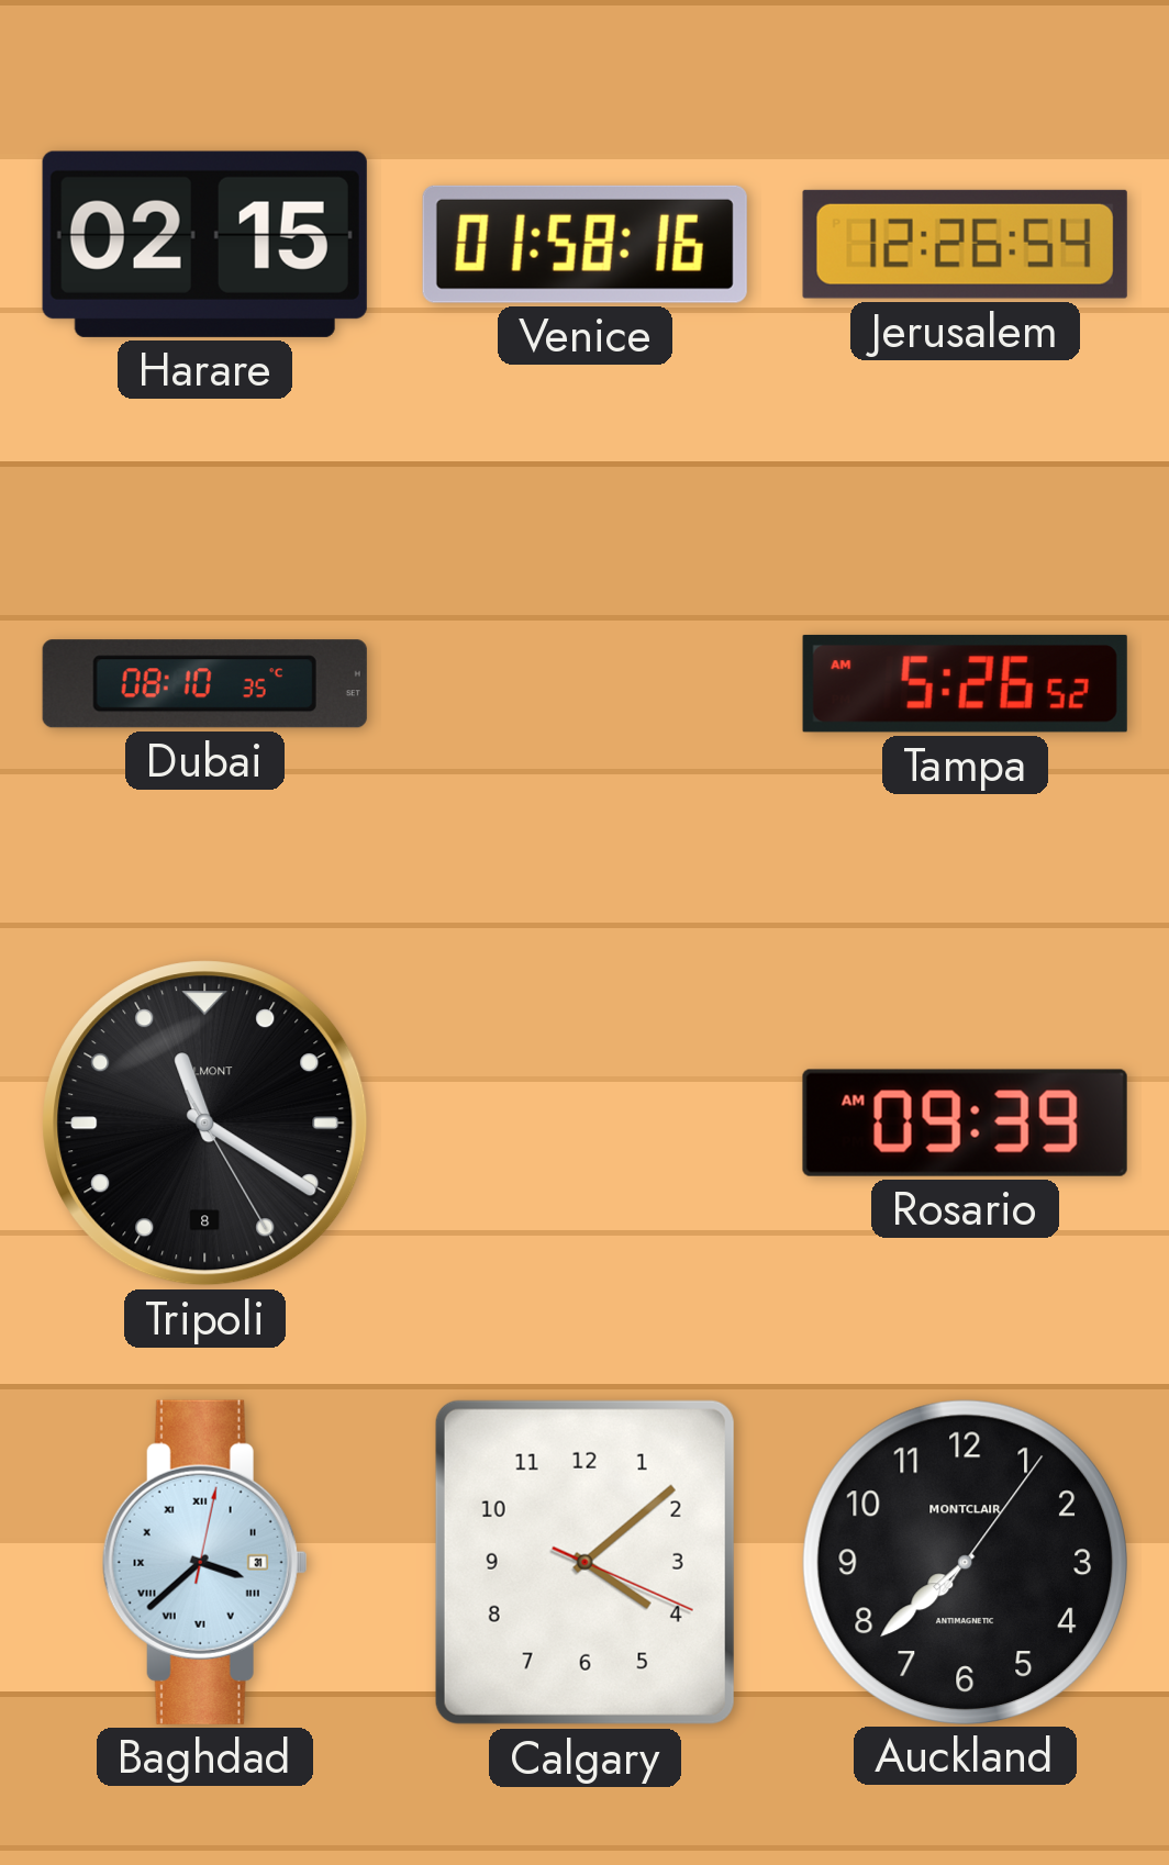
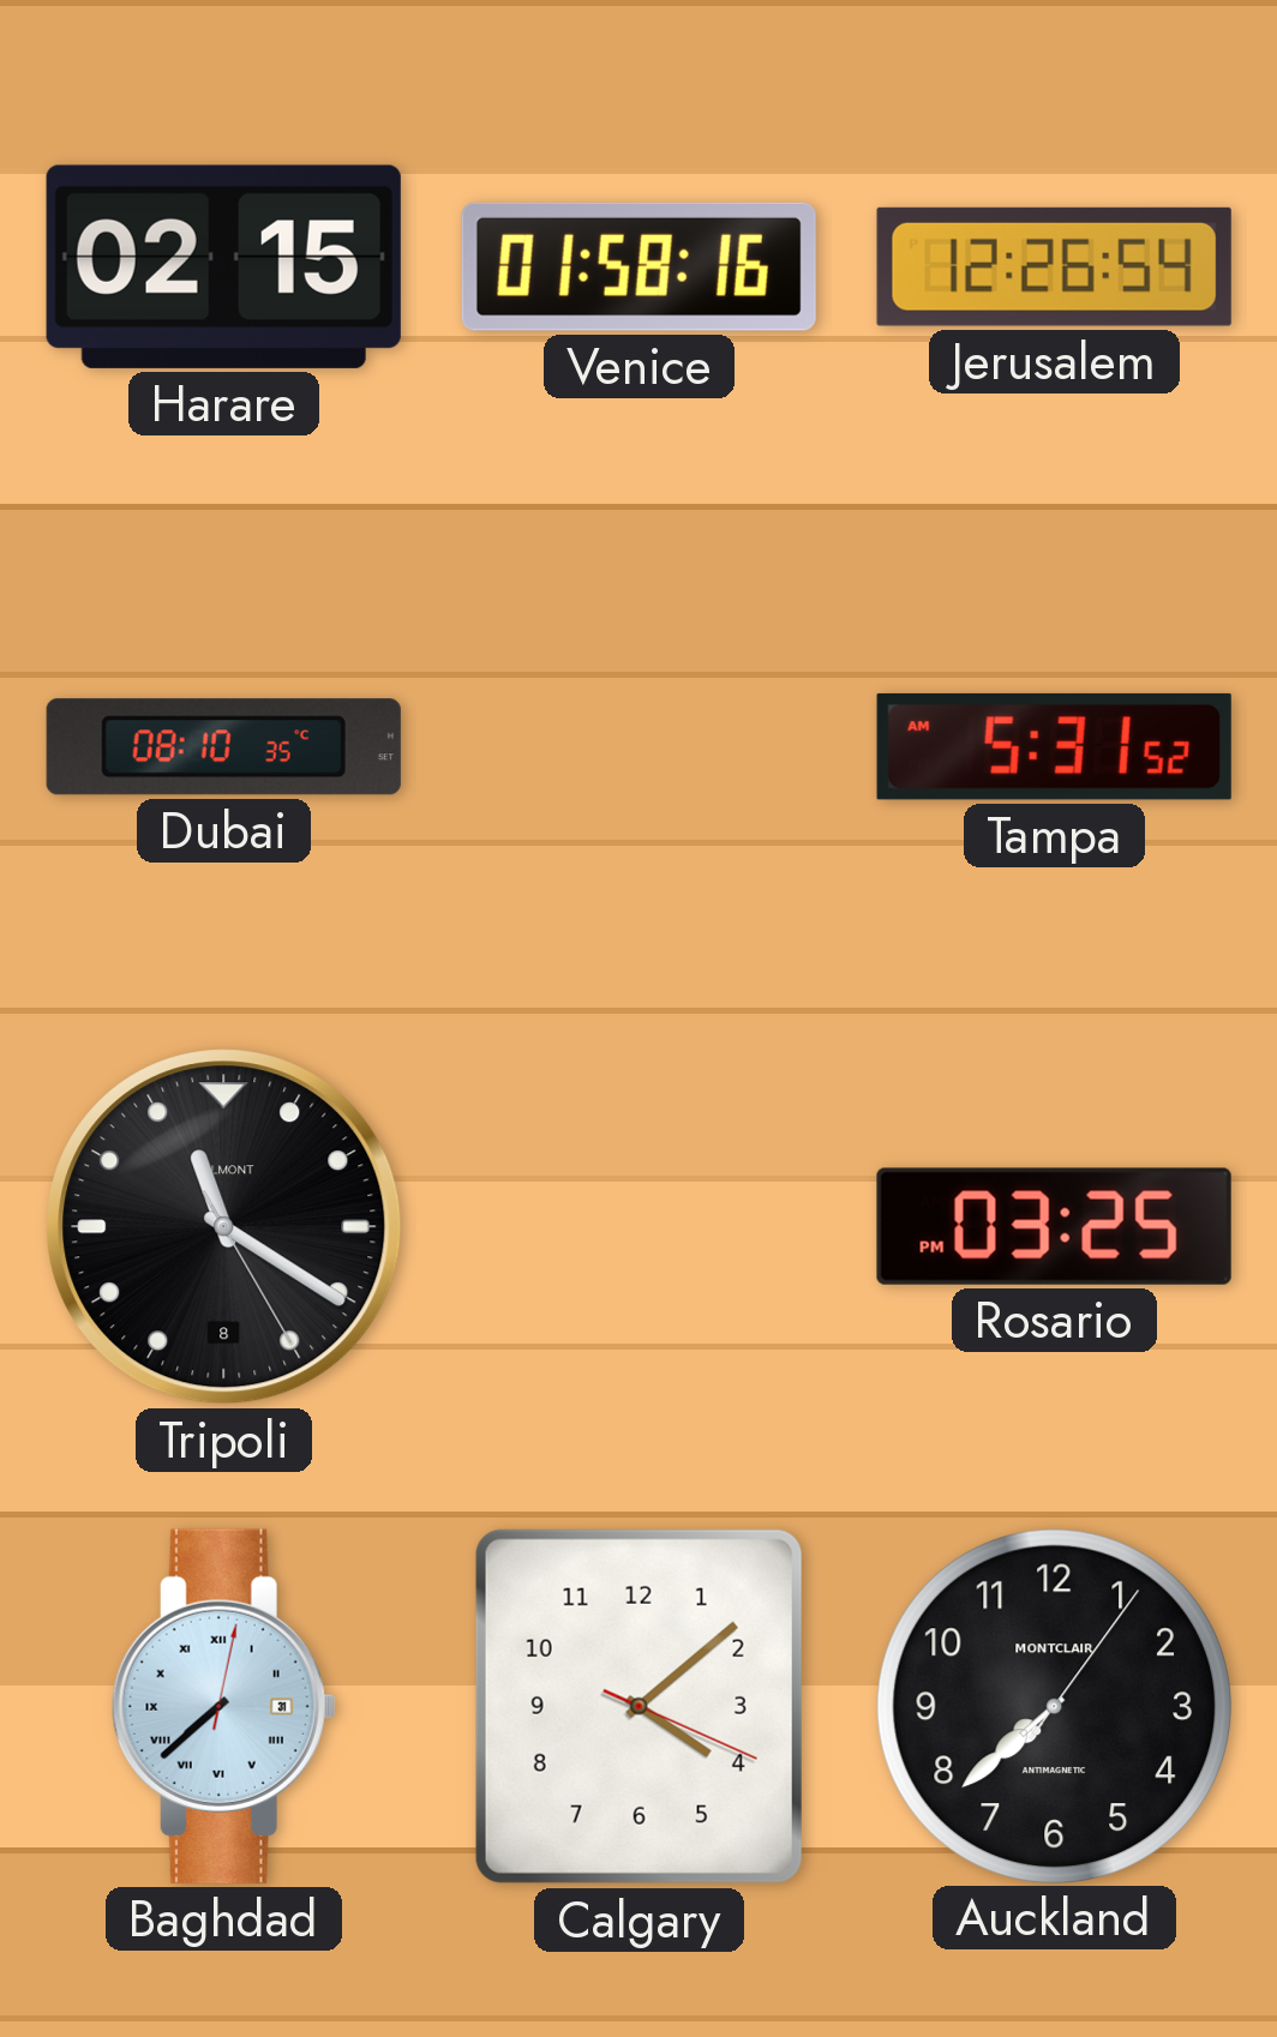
Tampa: 5:26 -> 5:31
Rosario: 09:39 -> 03:25
Baghdad: 3:38 -> 7:38
